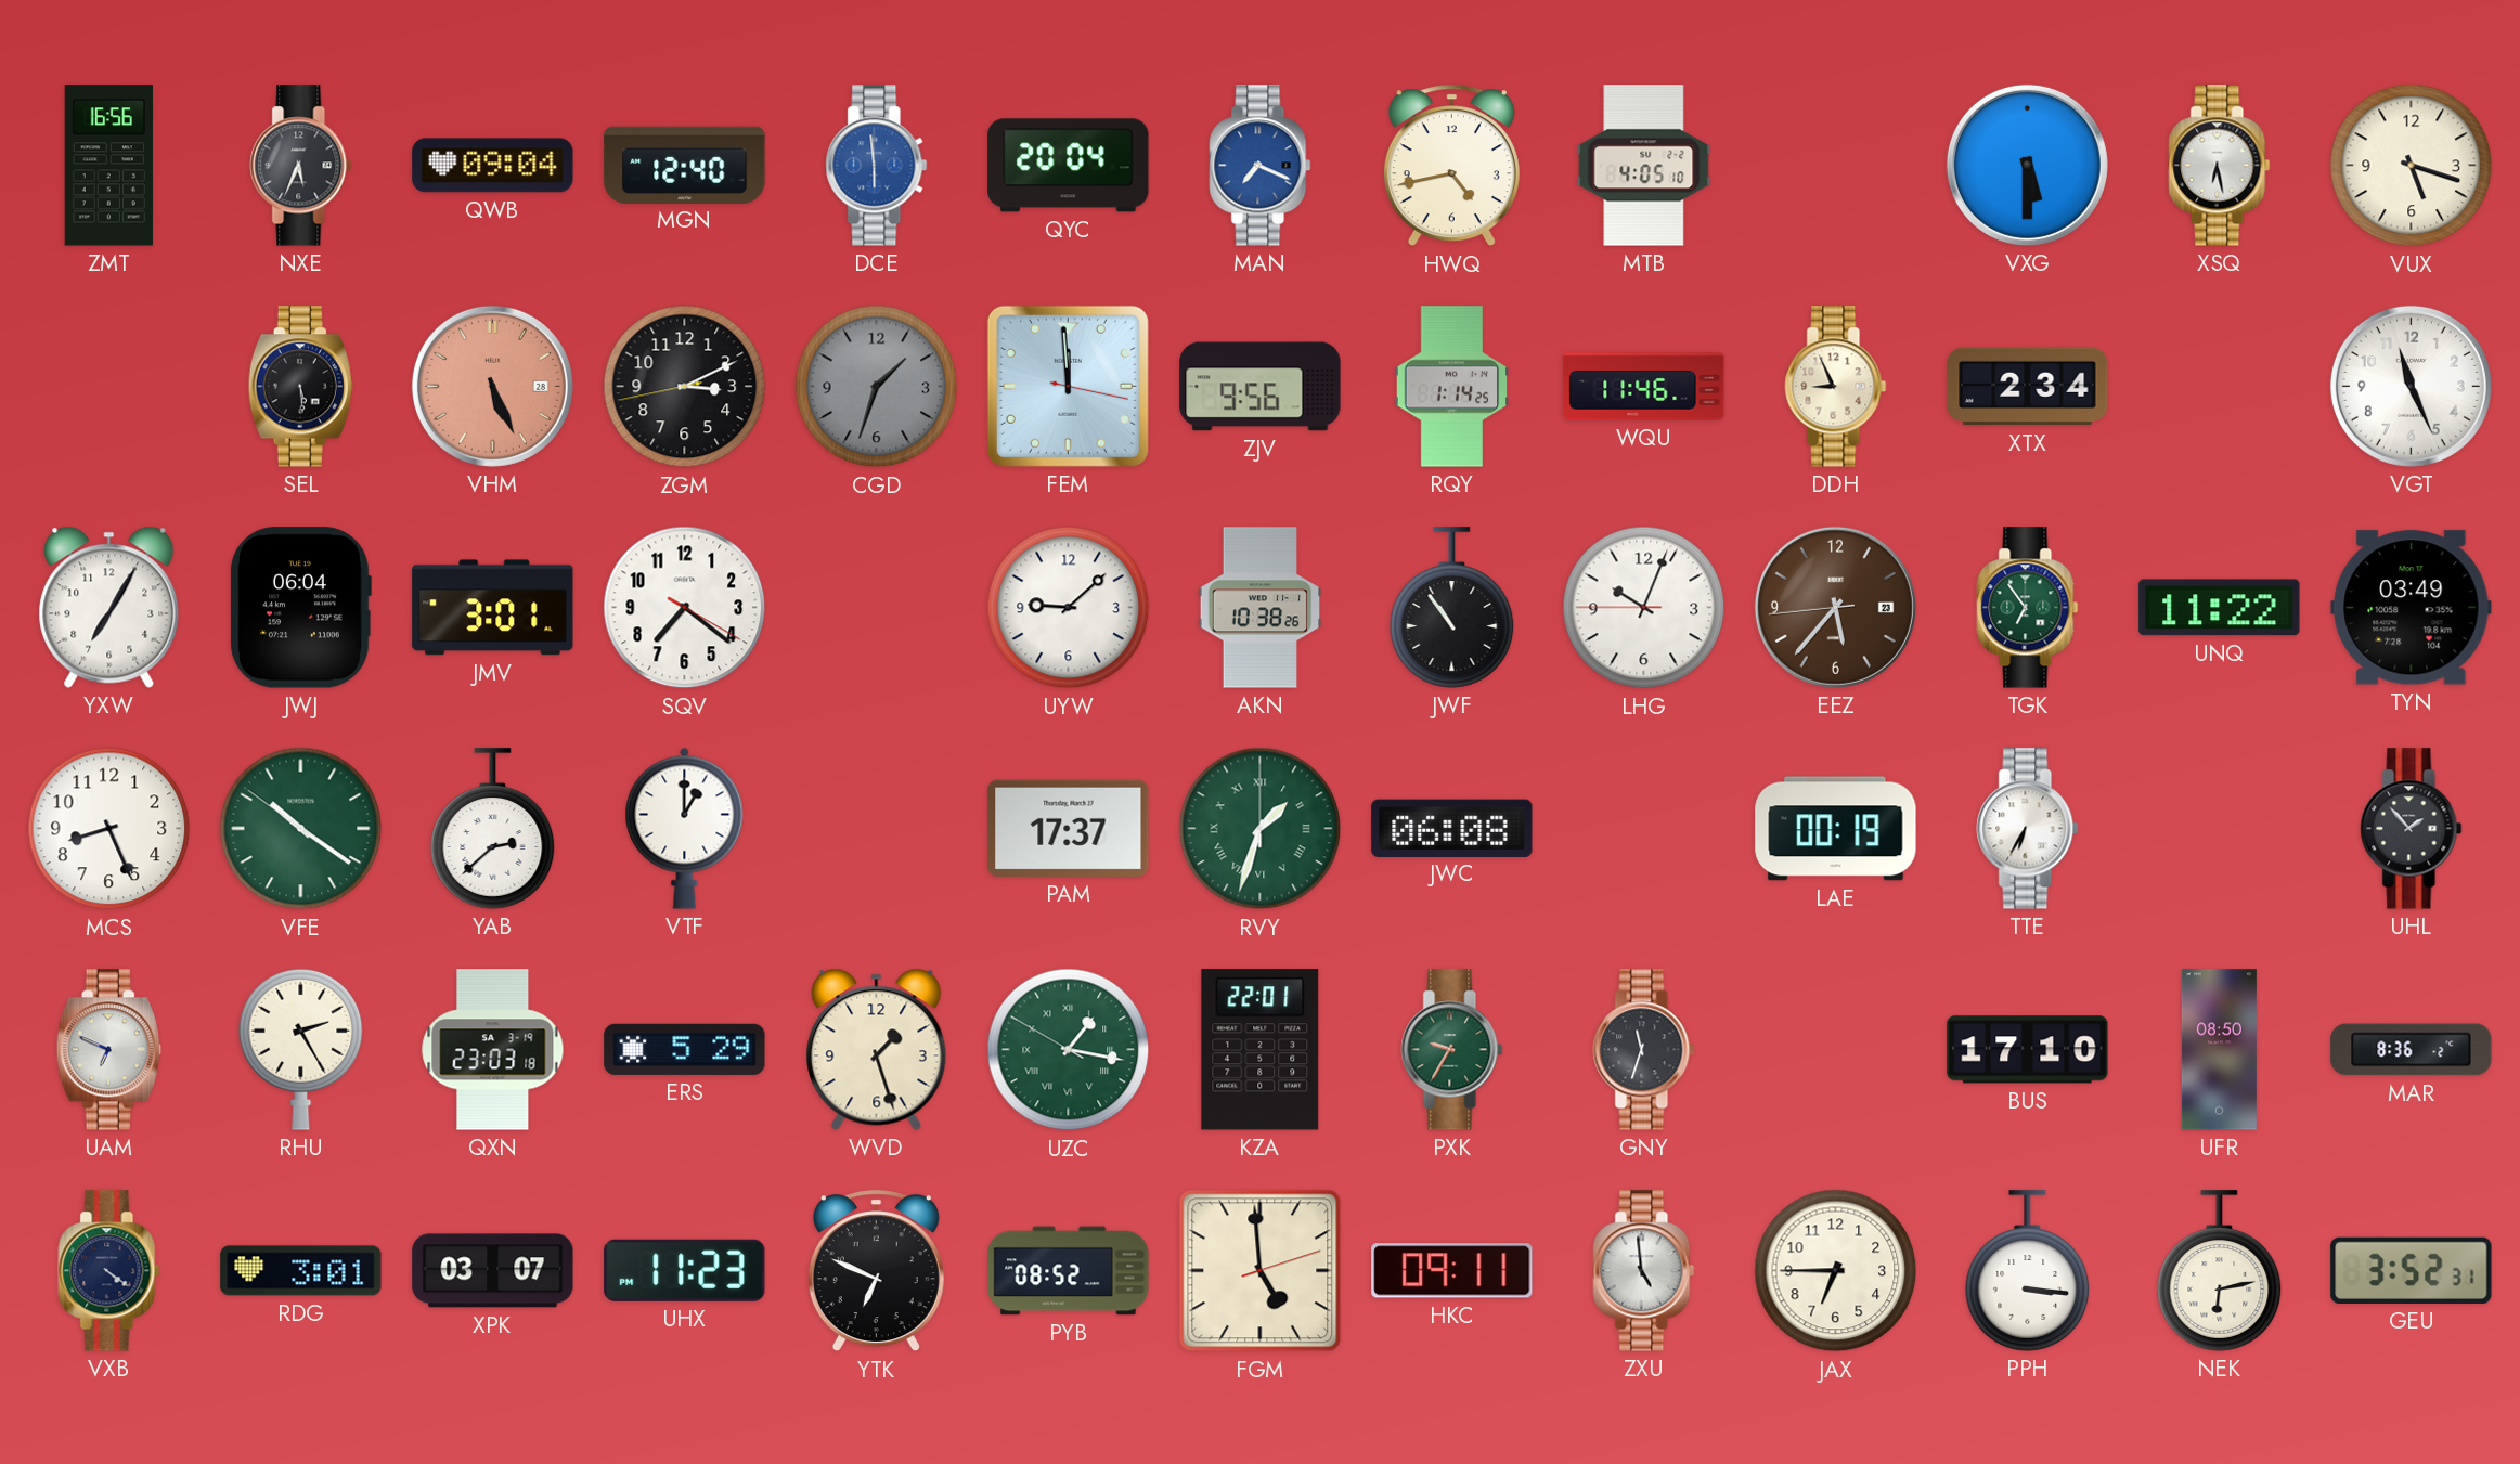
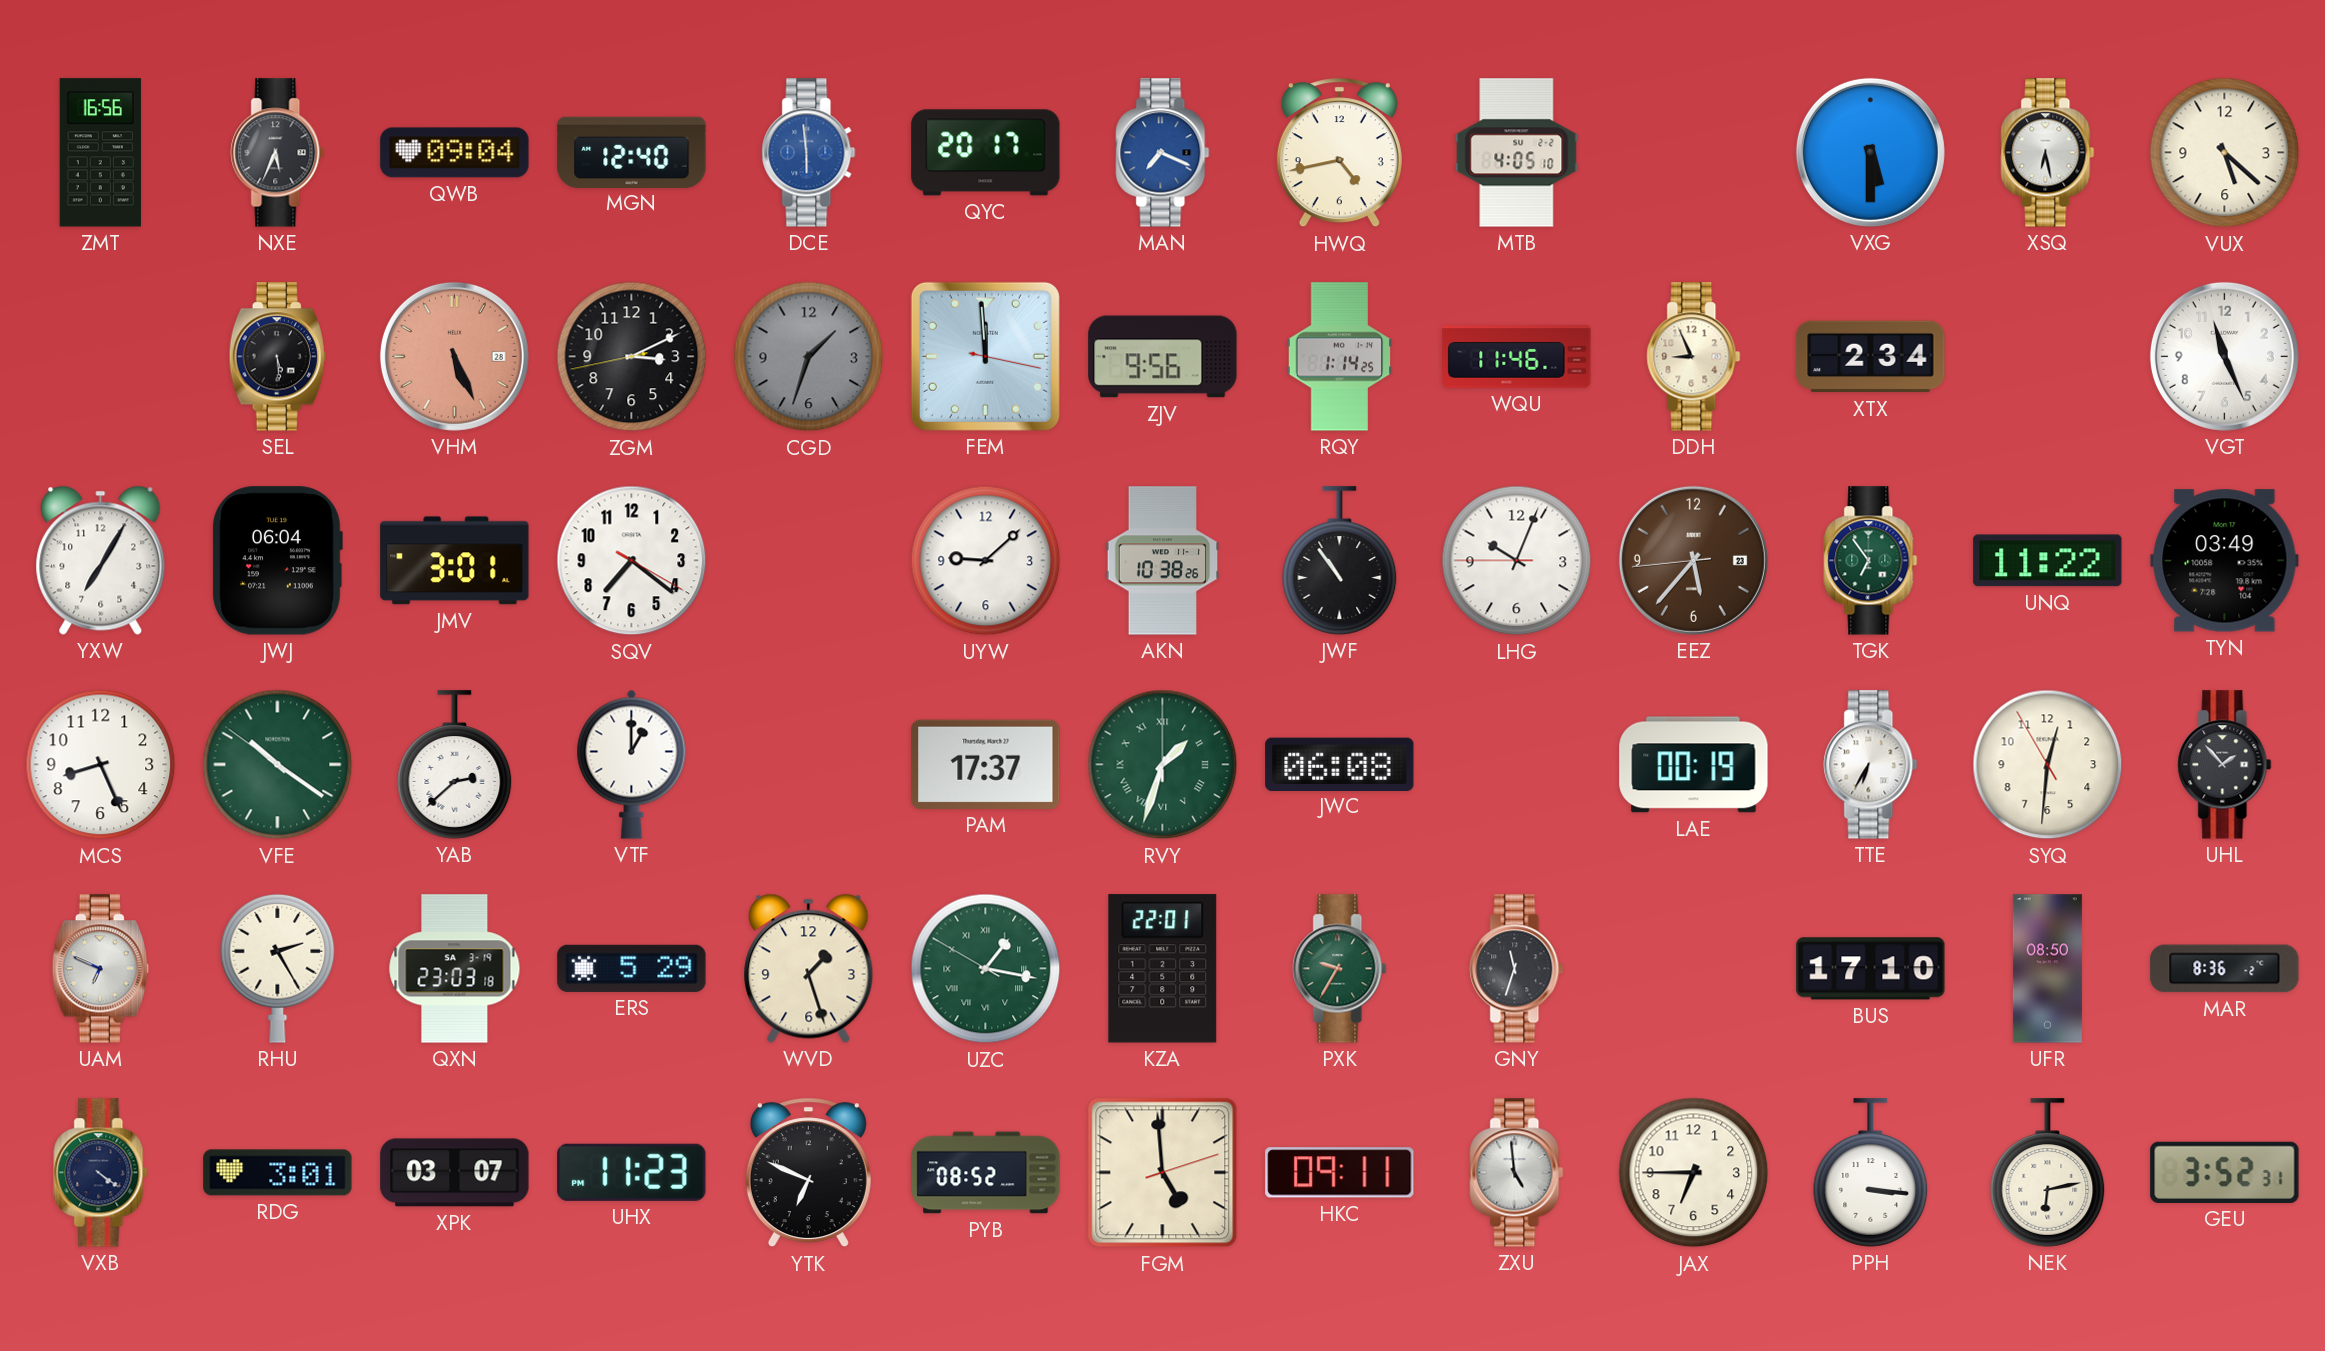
QYC: 20:04 -> 20:17
VUX: 5:18 -> 5:22
SYQ: none -> 12:30
